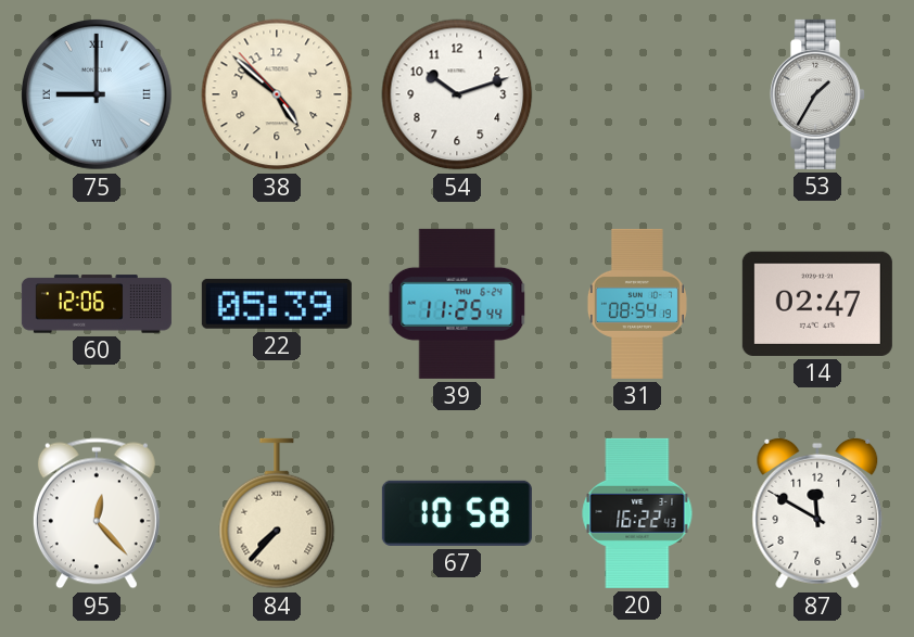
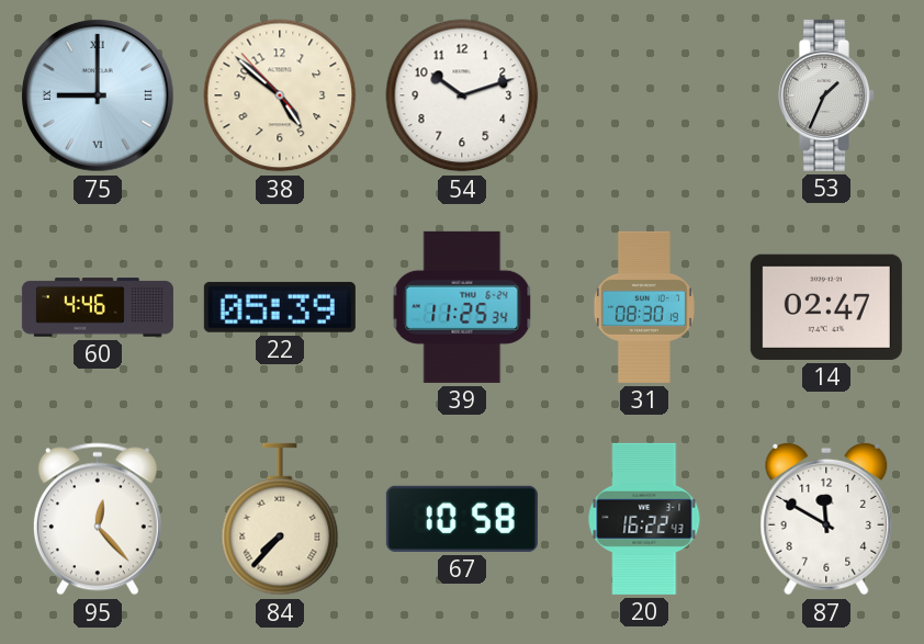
53: 1:35 -> 1:34
60: 12:06 -> 4:46
39: 11:25:44 -> 11:25:34
31: 08:54 -> 08:30
